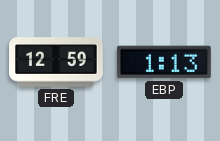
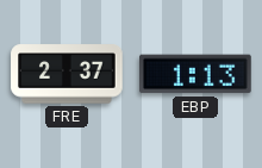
FRE: 12:59 -> 2:37
